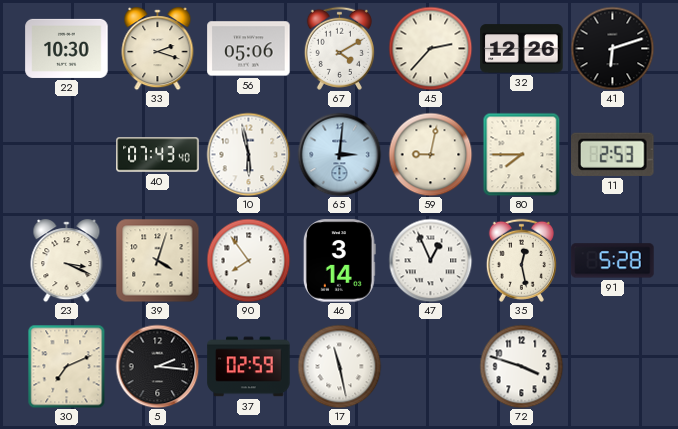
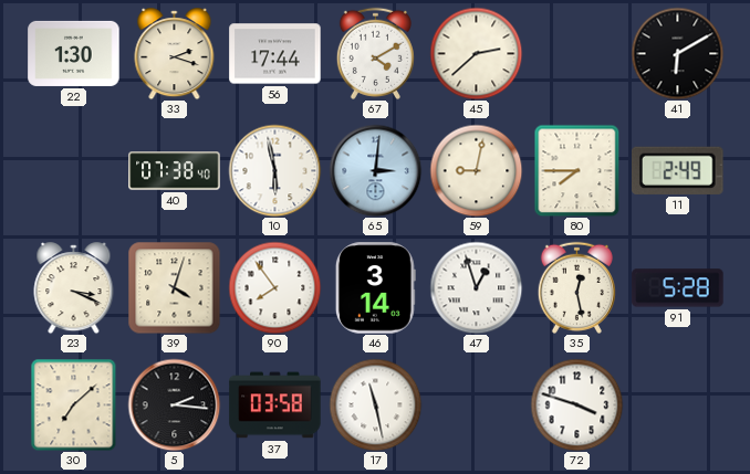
22: 10:30 -> 1:30
56: 05:06 -> 17:44
45: 2:37 -> 2:38
32: 12:26 -> none
41: 6:12 -> 6:10
40: 07:43 -> 07:38
11: 2:53 -> 2:49
47: 12:56 -> 12:57
30: 7:11 -> 7:08
37: 02:59 -> 03:58
